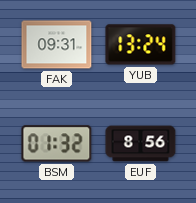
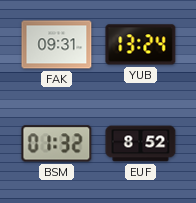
EUF: 8:56 -> 8:52
